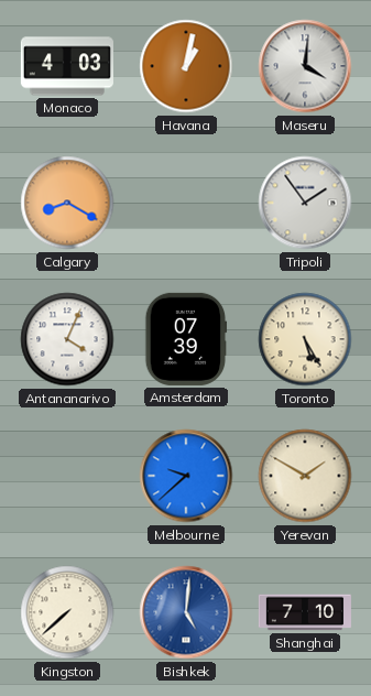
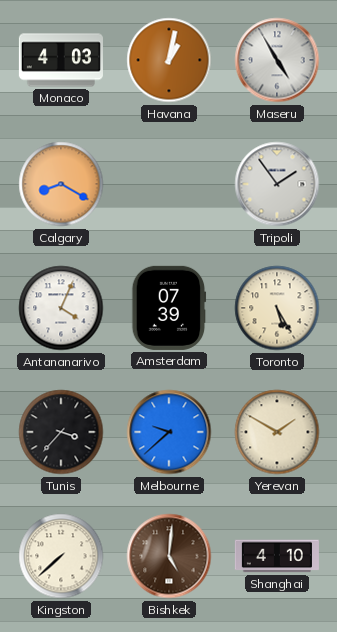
Maseru: 4:01 -> 4:55
Tunis: none -> 3:37
Bishkek dial: blue -> brown
Shanghai: 7:10 -> 4:10
